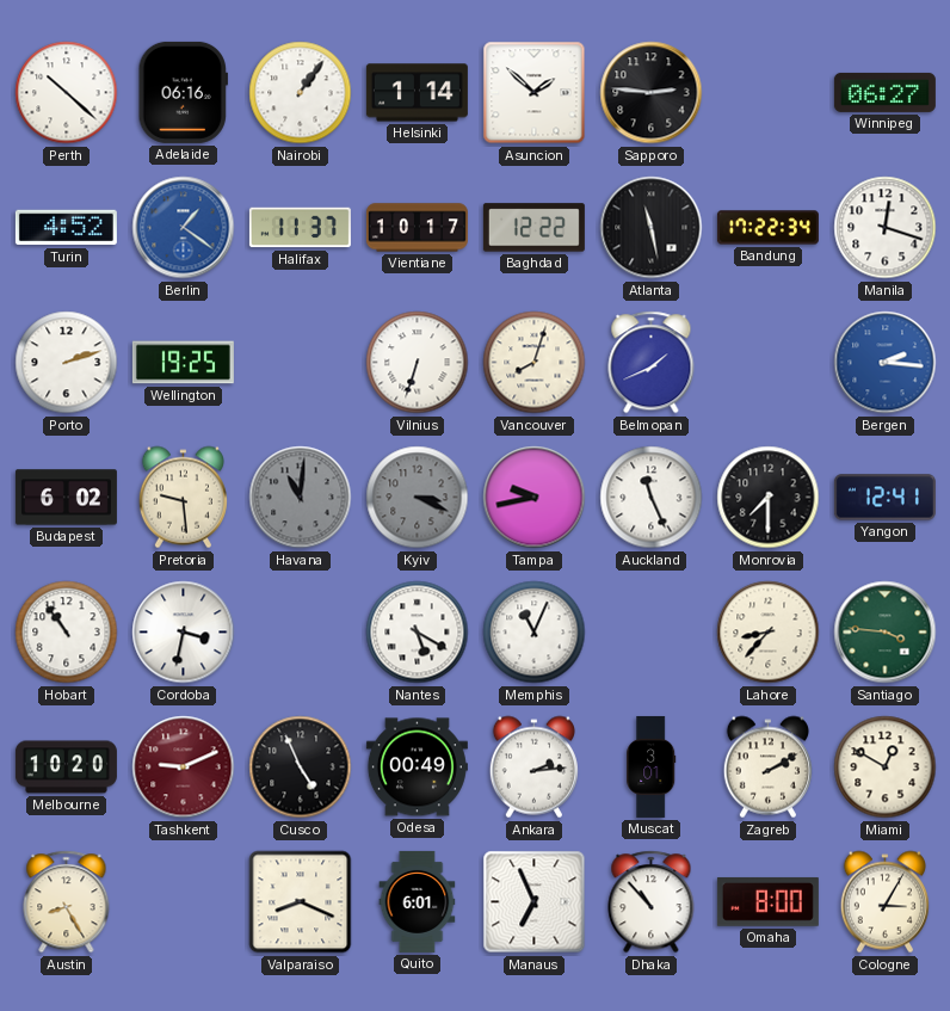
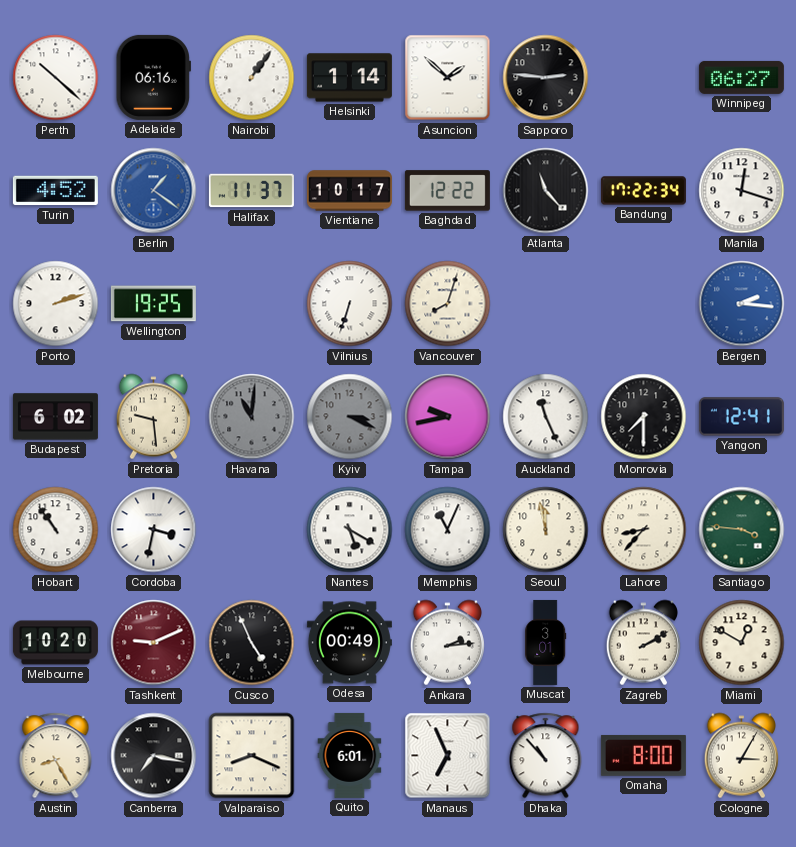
Atlanta: 11:28 -> 11:23
Belmopan: 1:41 -> none
Seoul: none -> 11:58
Canberra: none -> 7:17
